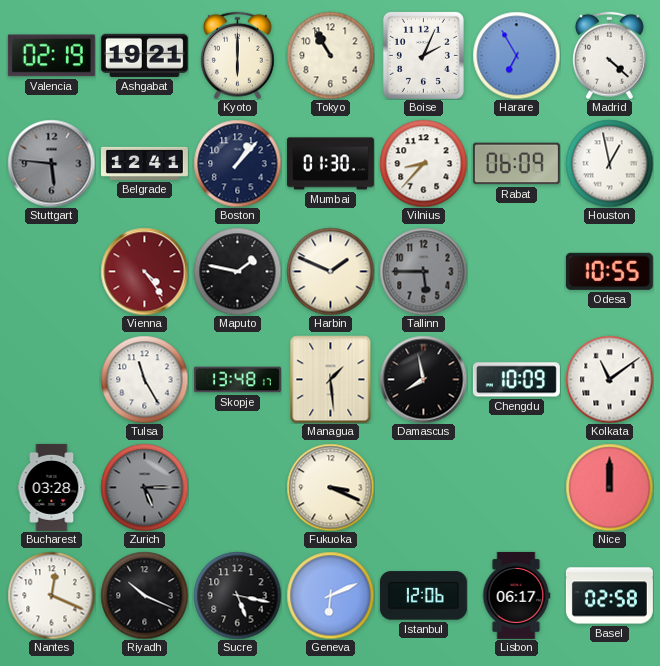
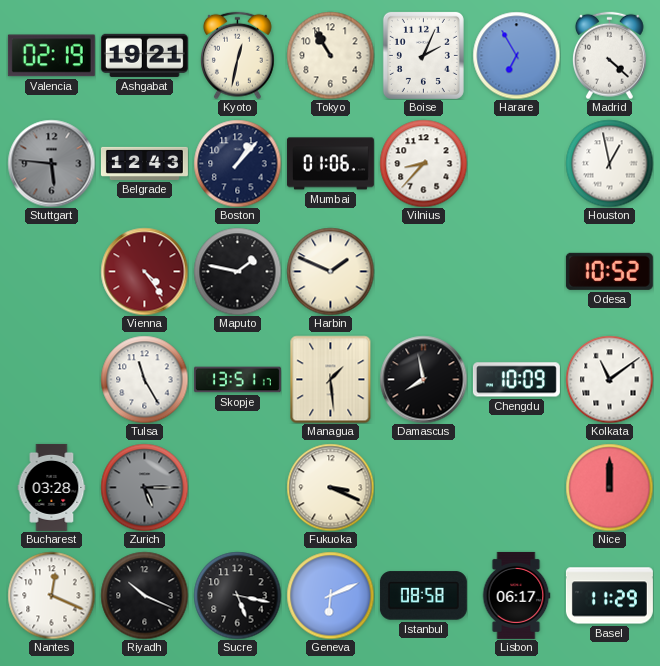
Kyoto: 6:00 -> 12:32
Belgrade: 12:41 -> 12:43
Mumbai: 01:30 -> 01:06
Rabat: 06:09 -> none
Tallinn: 5:45 -> none
Odesa: 10:55 -> 10:52
Skopje: 13:48 -> 13:51
Istanbul: 12:06 -> 08:58
Basel: 02:58 -> 11:29
